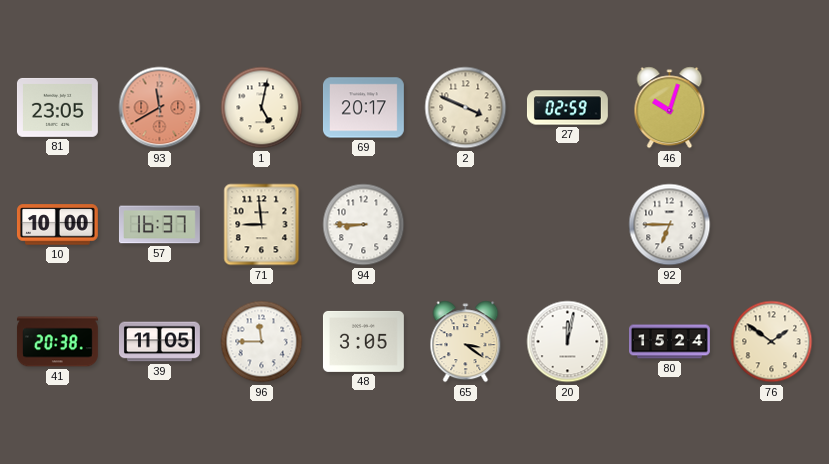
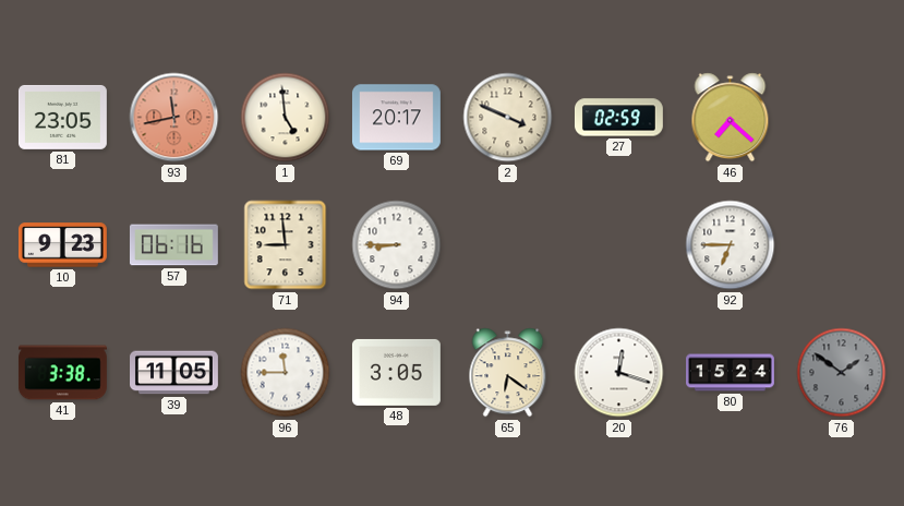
93: 11:40 -> 11:43
1: 5:02 -> 4:59
46: 10:03 -> 7:22
10: 10:00 -> 9:23
57: 16:37 -> 06:16
41: 20:38 -> 3:38
65: 3:21 -> 6:21
20: 12:02 -> 12:18
76 dial: cream -> grey
